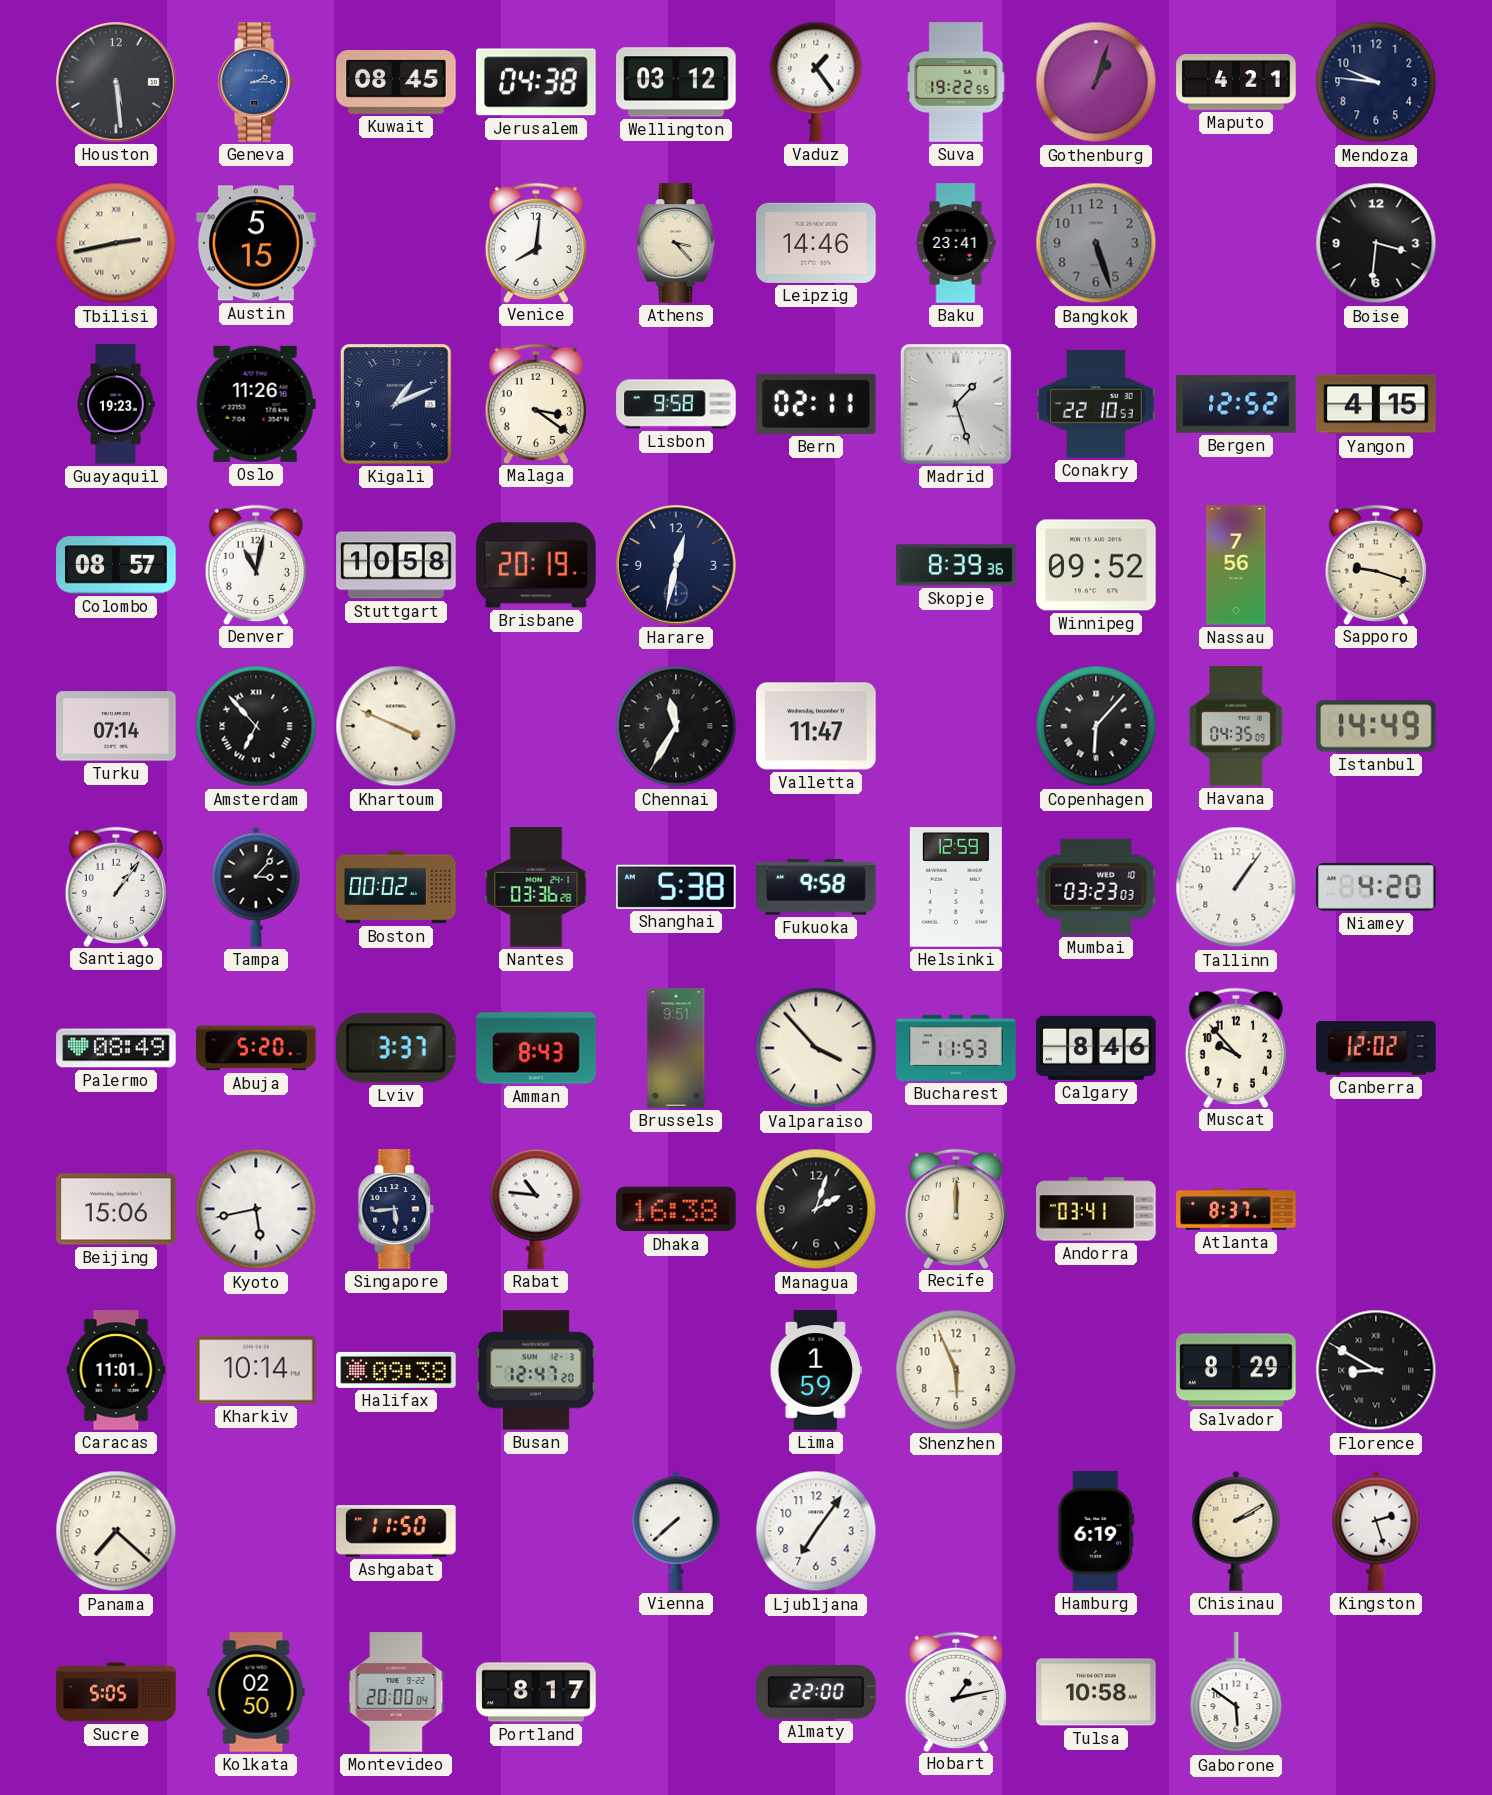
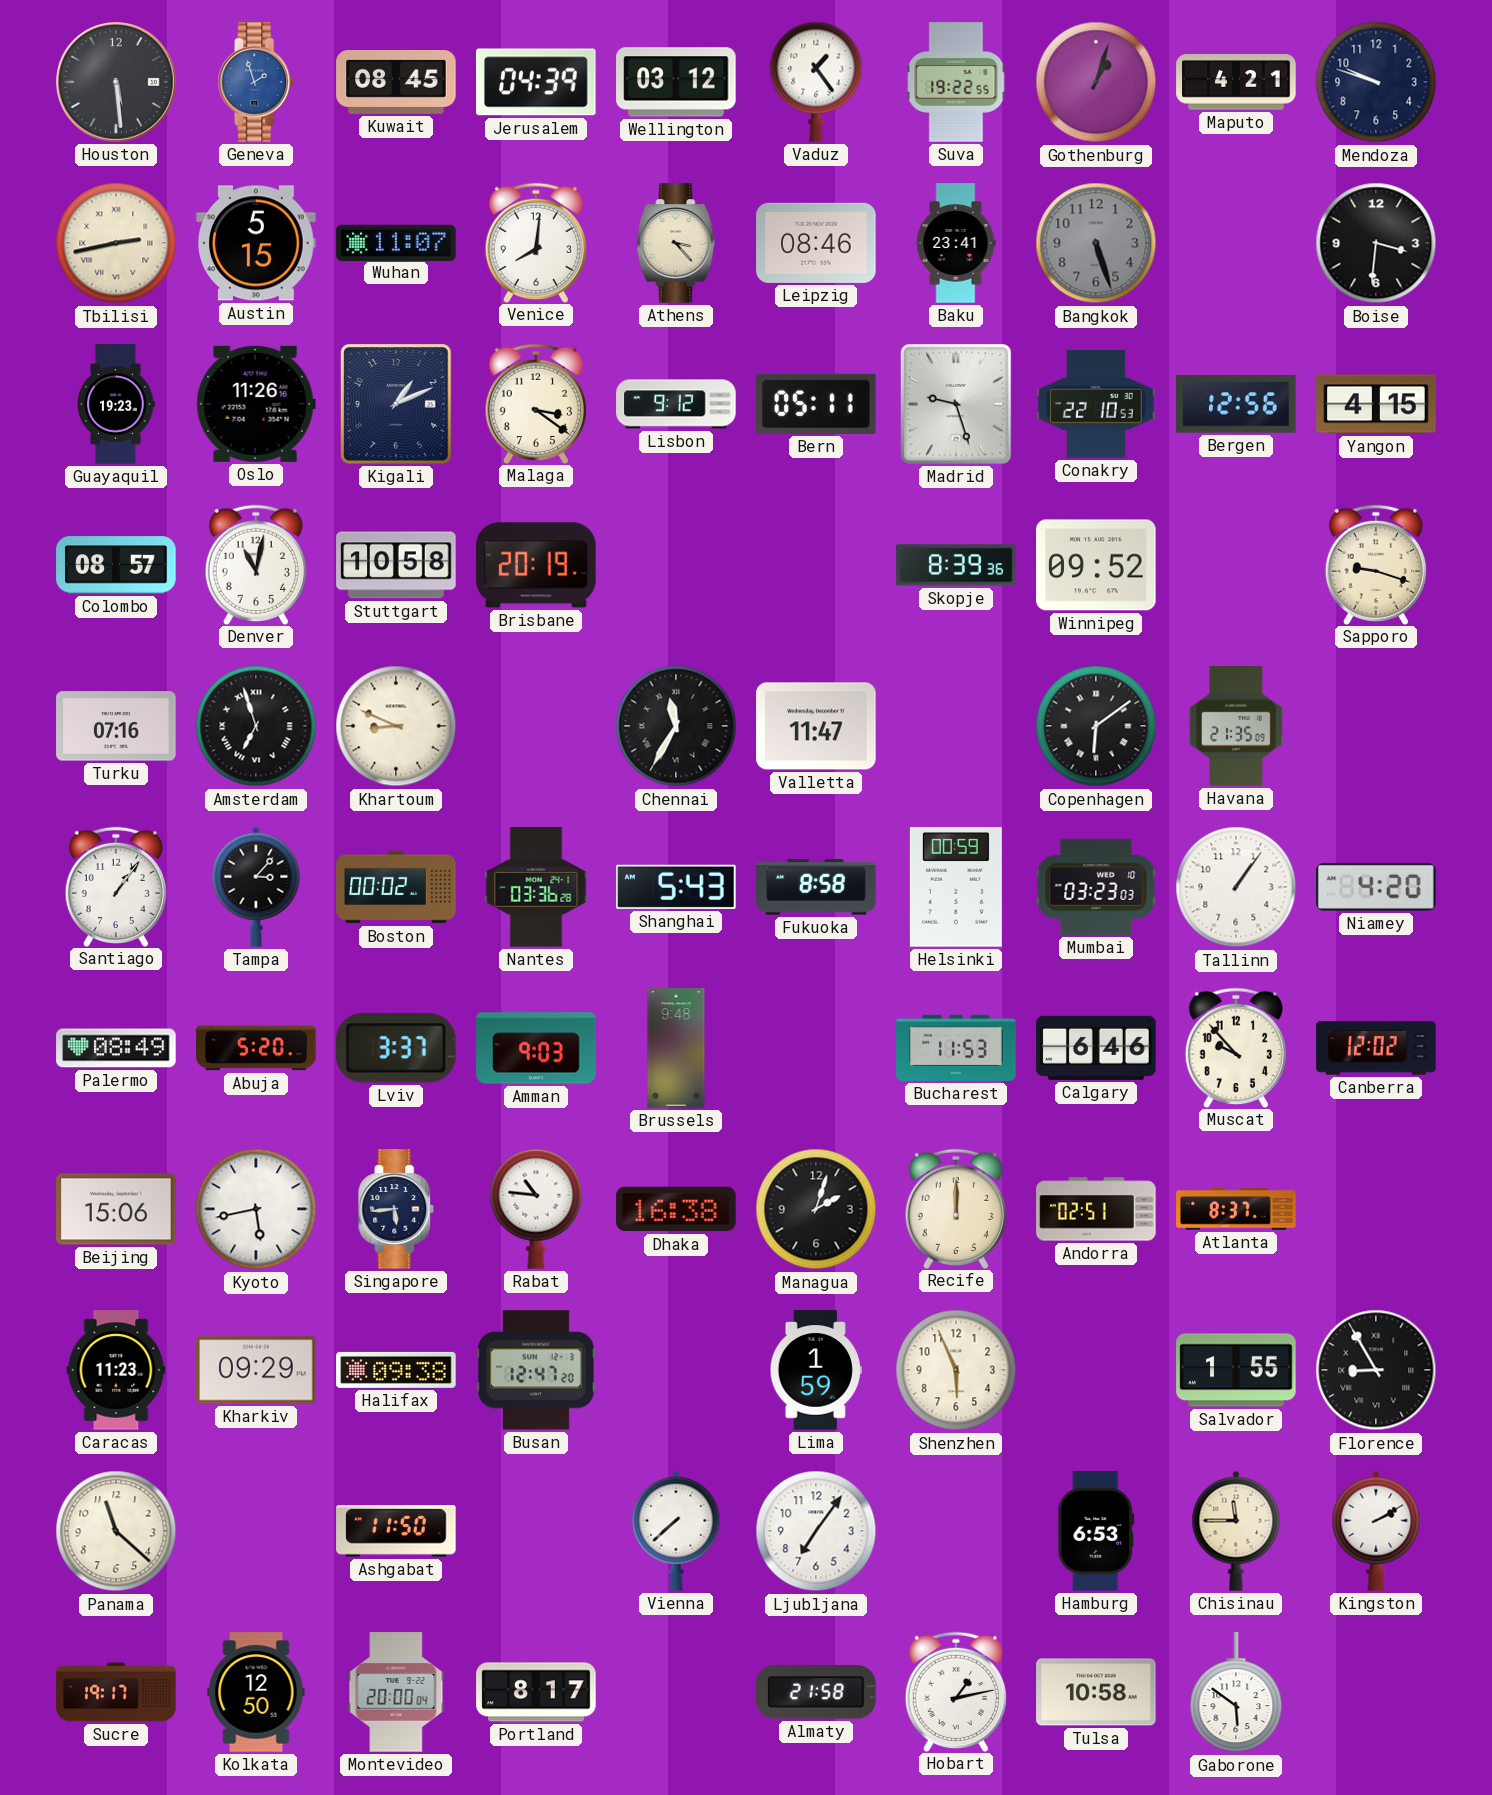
Geneva: 2:15 -> 1:57
Jerusalem: 04:38 -> 04:39
Mendoza: 9:46 -> 9:48
Wuhan: none -> 11:07
Leipzig: 14:46 -> 08:46
Lisbon: 9:58 -> 9:12
Bern: 02:11 -> 05:11
Madrid: 1:27 -> 9:27
Bergen: 12:52 -> 12:56
Harare: 12:32 -> none
Nassau: 7:56 -> none
Turku: 07:14 -> 07:16
Amsterdam: 6:53 -> 6:57
Khartoum: 3:49 -> 8:49
Copenhagen: 6:07 -> 6:09
Havana: 04:35 -> 21:35
Istanbul: 14:49 -> none
Shanghai: 5:38 -> 5:43
Fukuoka: 9:58 -> 8:58
Helsinki: 12:59 -> 00:59
Amman: 8:43 -> 9:03
Brussels: 9:51 -> 9:48
Valparaiso: 3:53 -> none
Calgary: 8:46 -> 6:46
Andorra: 03:41 -> 02:51
Caracas: 11:01 -> 11:23
Kharkiv: 10:14 -> 09:29
Salvador: 8:29 -> 1:55
Florence: 8:50 -> 8:55
Panama: 7:22 -> 11:22
Hamburg: 6:19 -> 6:53
Chisinau: 2:10 -> 11:45
Kingston: 2:27 -> 2:10
Sucre: 5:05 -> 19:17
Kolkata: 02:50 -> 12:50
Almaty: 22:00 -> 21:58
